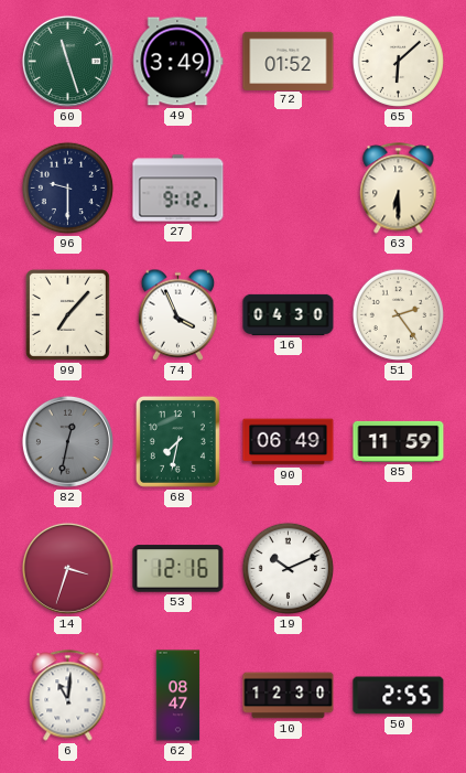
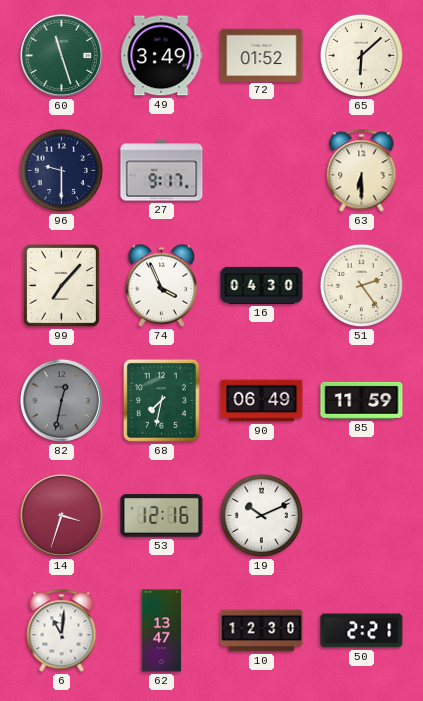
27: 9:12 -> 9:17
62: 08:47 -> 13:47
50: 2:55 -> 2:21
